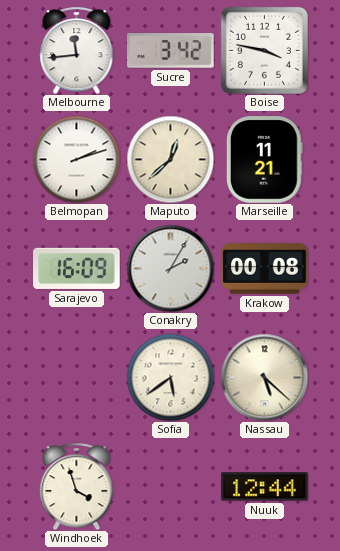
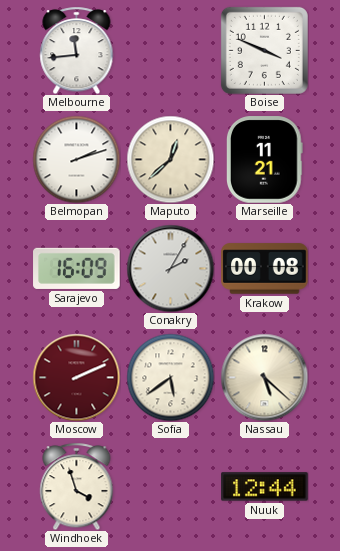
Sucre: 3:42 -> none
Boise: 3:47 -> 3:49
Moscow: none -> 2:11
